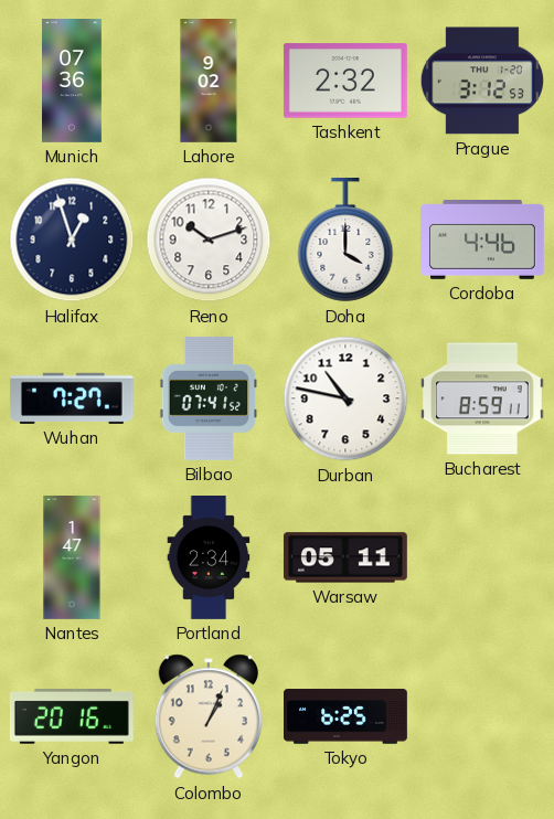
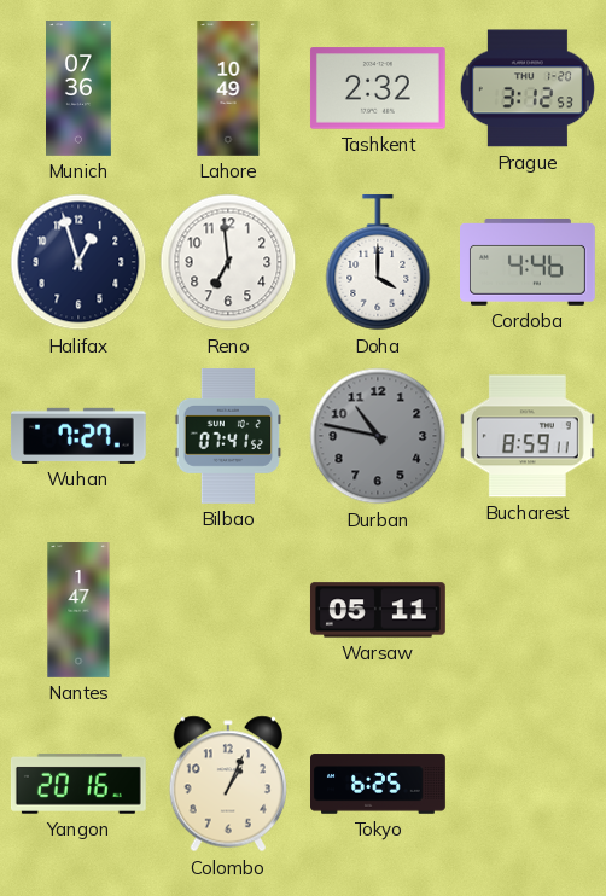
Lahore: 9:02 -> 10:49
Reno: 10:12 -> 6:59
Durban dial: white -> grey
Portland: 2:34 -> none
